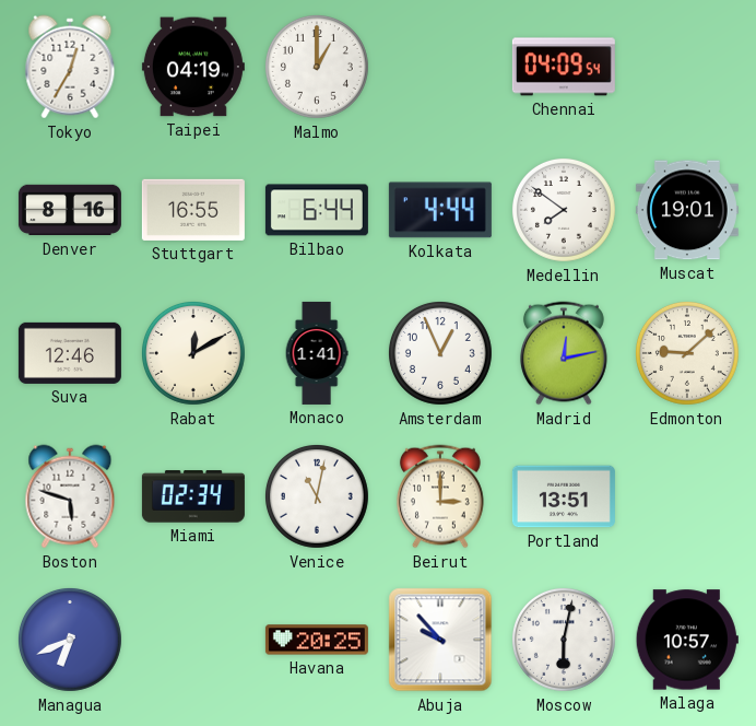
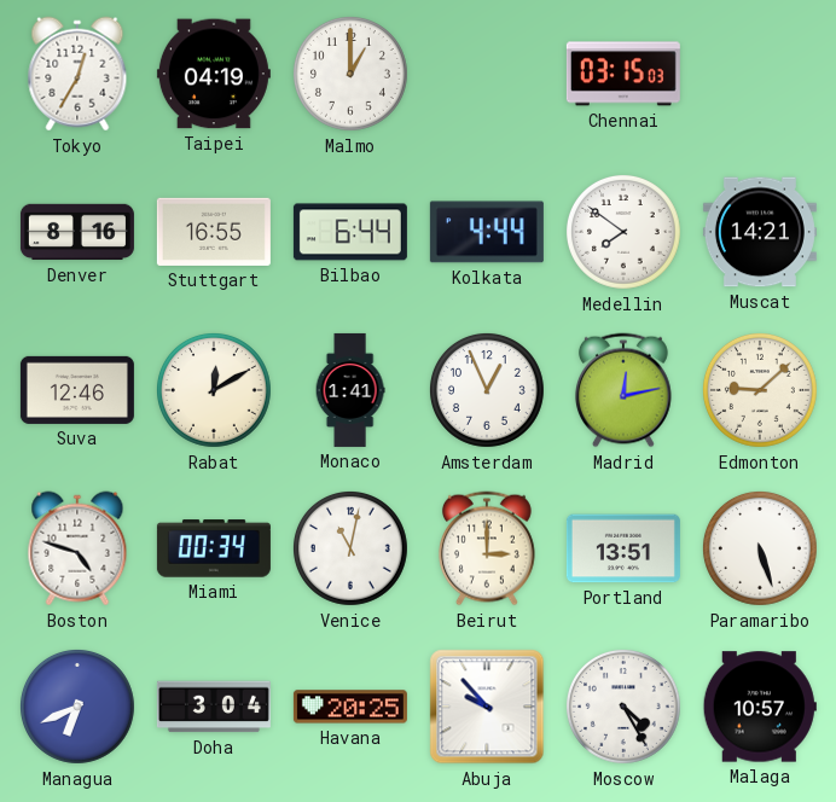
Chennai: 04:09 -> 03:15
Muscat: 19:01 -> 14:21
Boston: 5:48 -> 4:48
Miami: 02:34 -> 00:34
Paramaribo: none -> 5:27
Doha: none -> 3:04
Moscow: 6:02 -> 4:25
